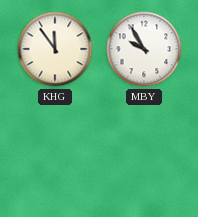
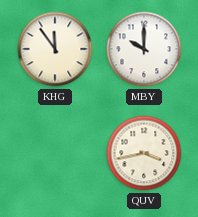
MBY: 9:55 -> 10:00
QUV: none -> 3:43
